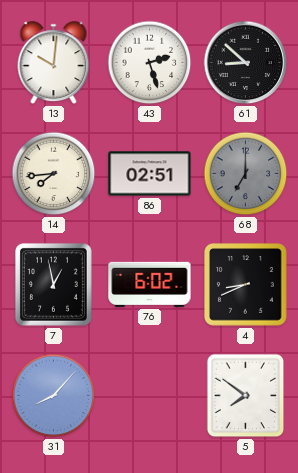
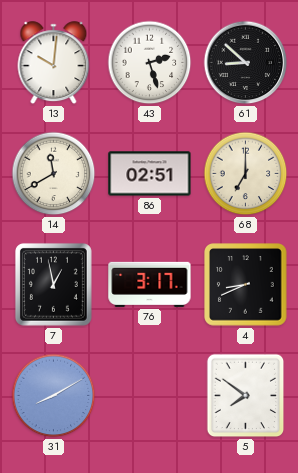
14: 7:44 -> 11:40
68 dial: grey -> cream
76: 6:02 -> 3:17
31: 8:07 -> 8:10
